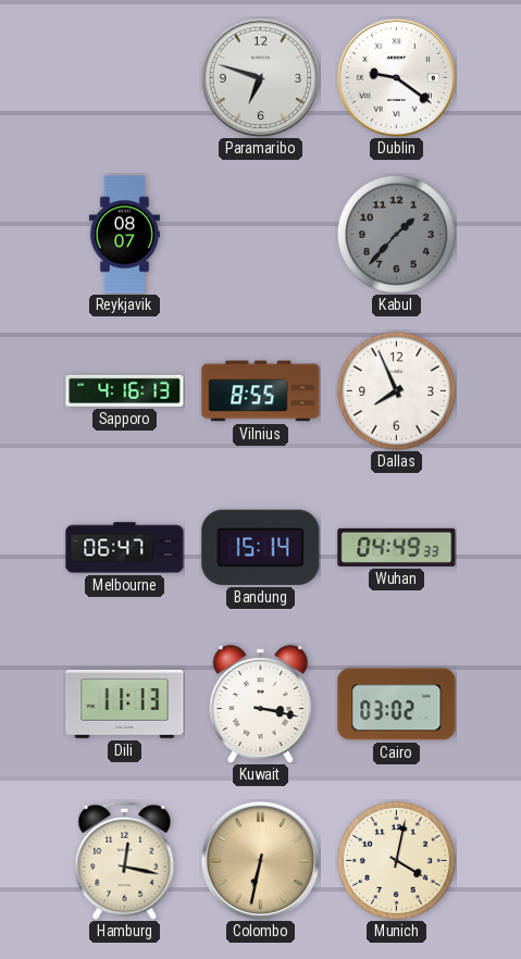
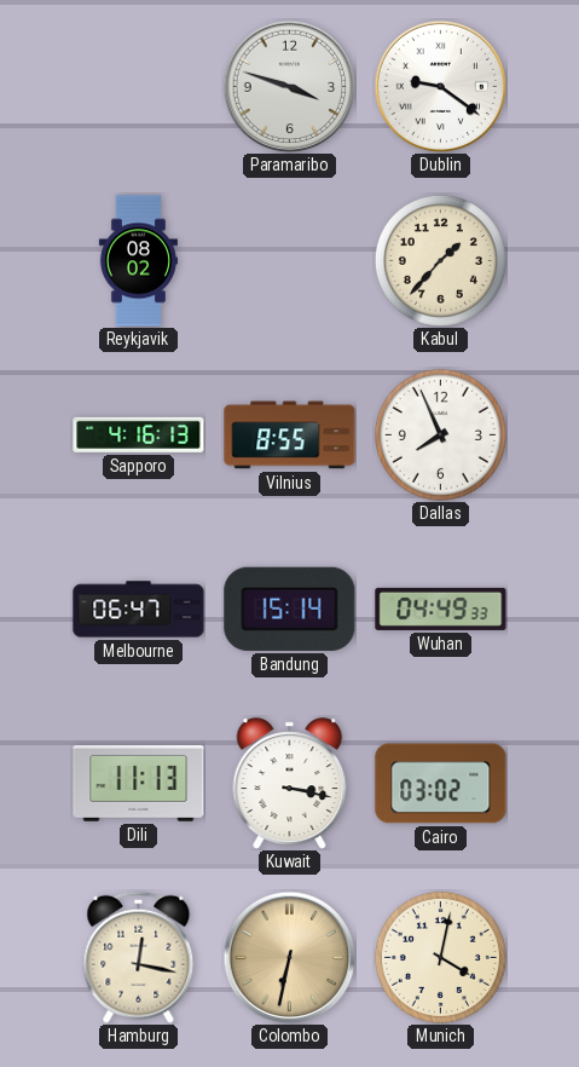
Paramaribo: 6:48 -> 3:48
Reykjavik: 08:07 -> 08:02
Kabul dial: grey -> cream
